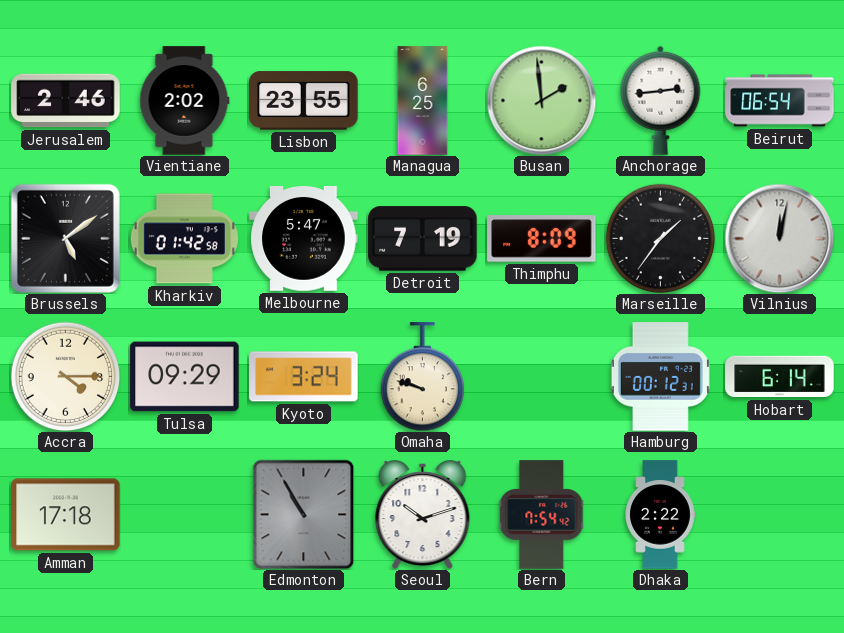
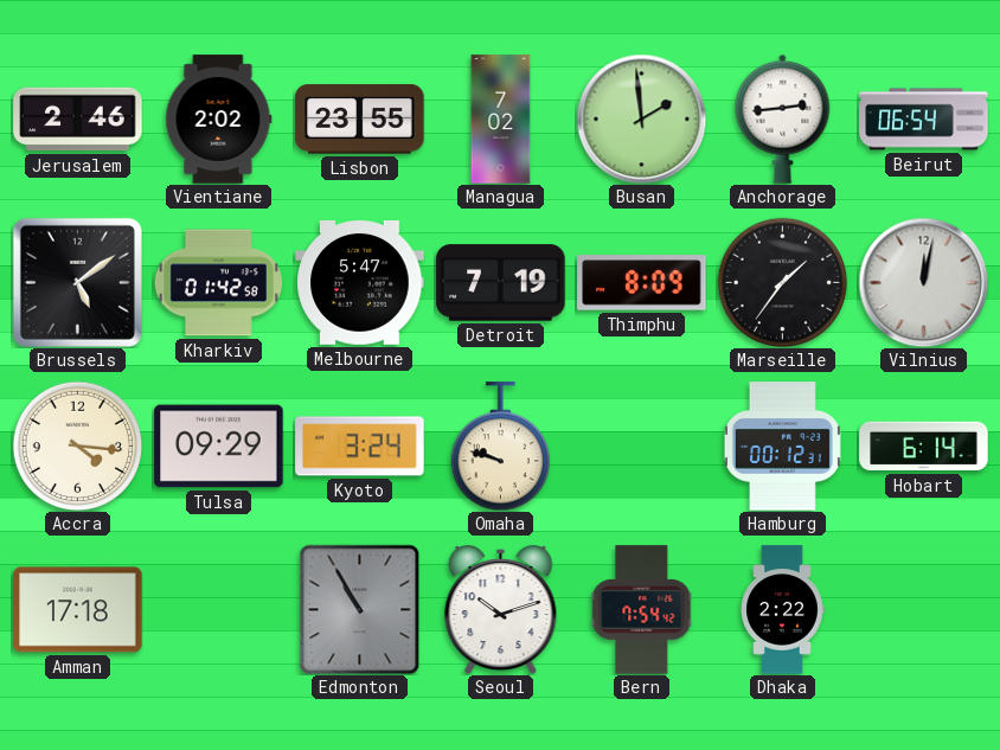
Managua: 6:25 -> 7:02
Accra: 4:15 -> 4:16
